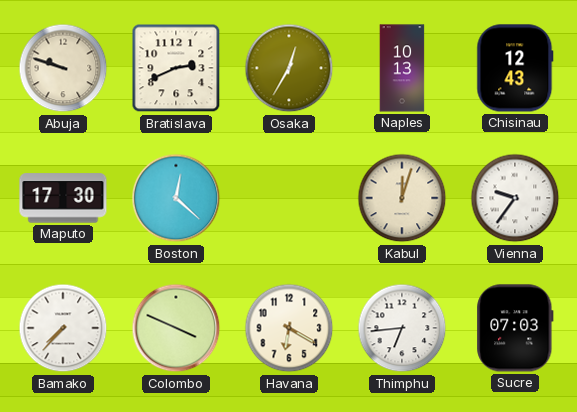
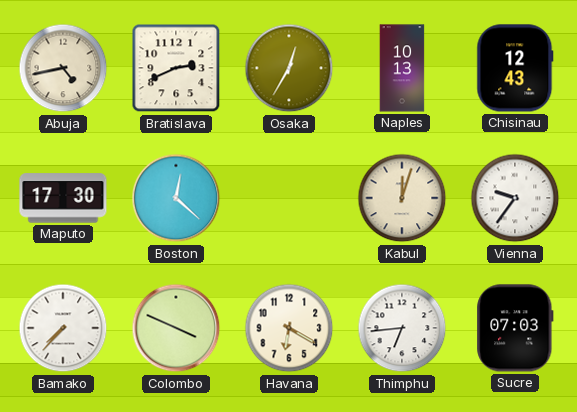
Abuja: 9:48 -> 4:43
